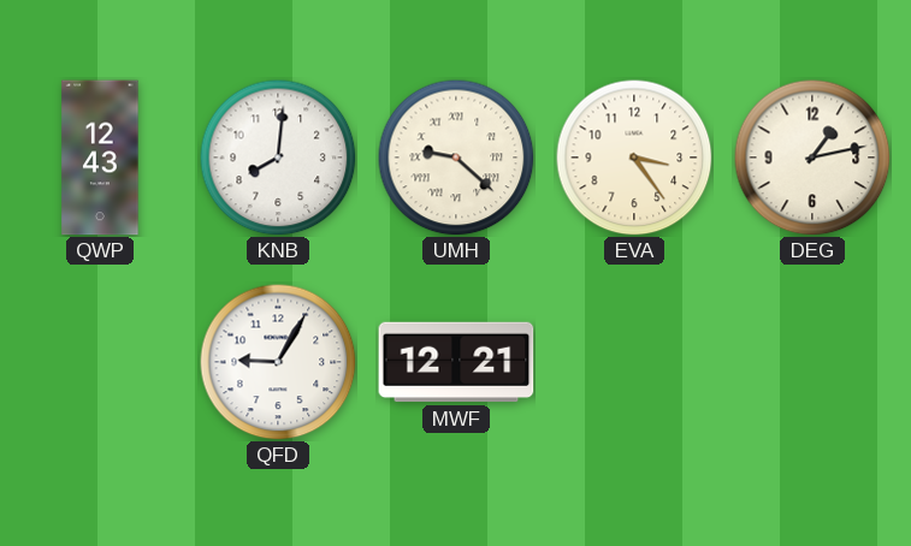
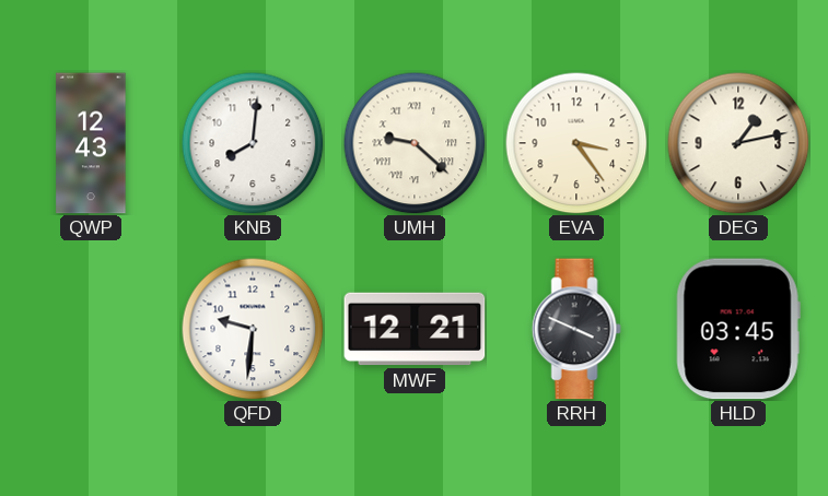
QFD: 9:05 -> 9:31
RRH: none -> 3:49
HLD: none -> 03:45
